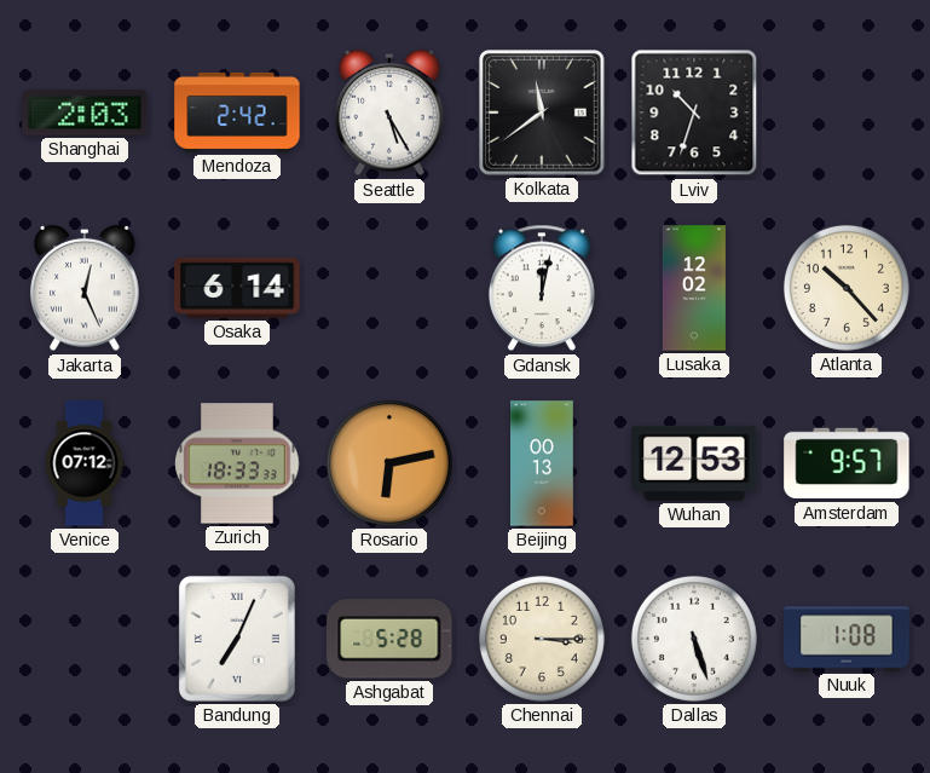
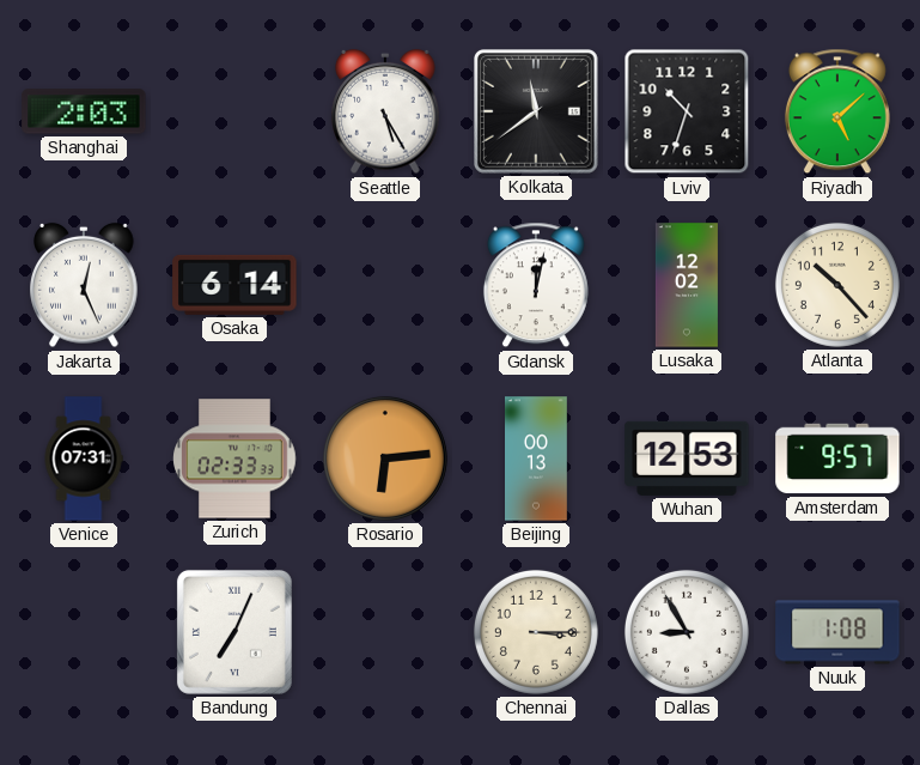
Mendoza: 2:42 -> none
Riyadh: none -> 5:08
Venice: 07:12 -> 07:31
Zurich: 18:33 -> 02:33
Rosario: 6:13 -> 6:14
Ashgabat: 5:28 -> none
Dallas: 5:27 -> 8:55
